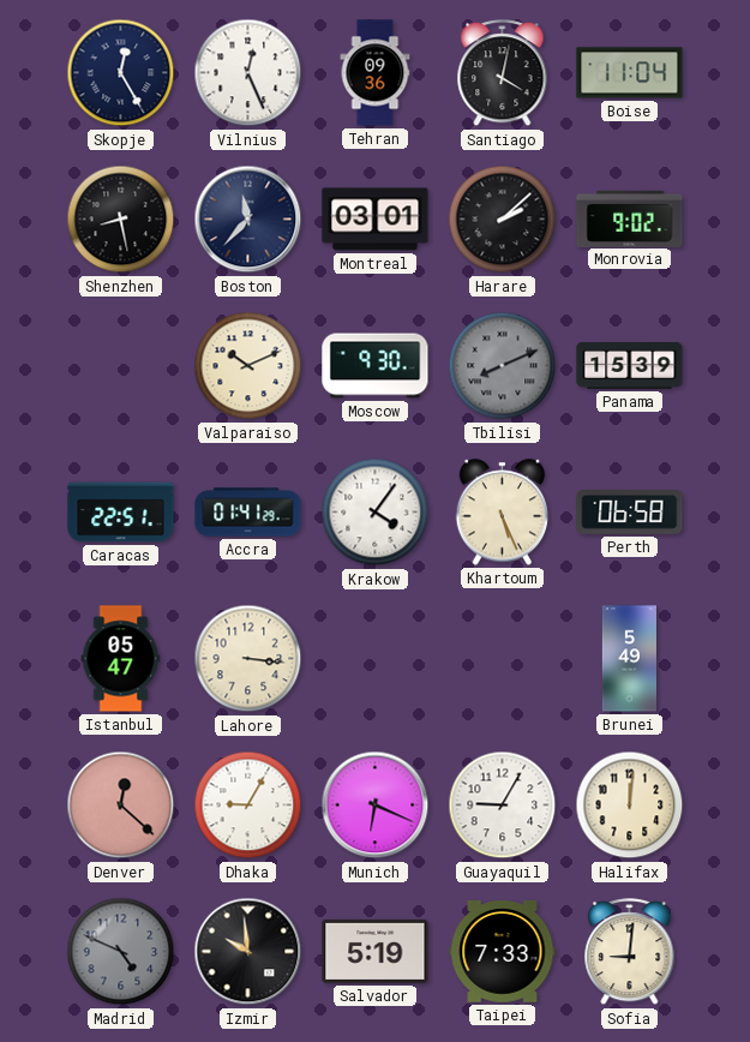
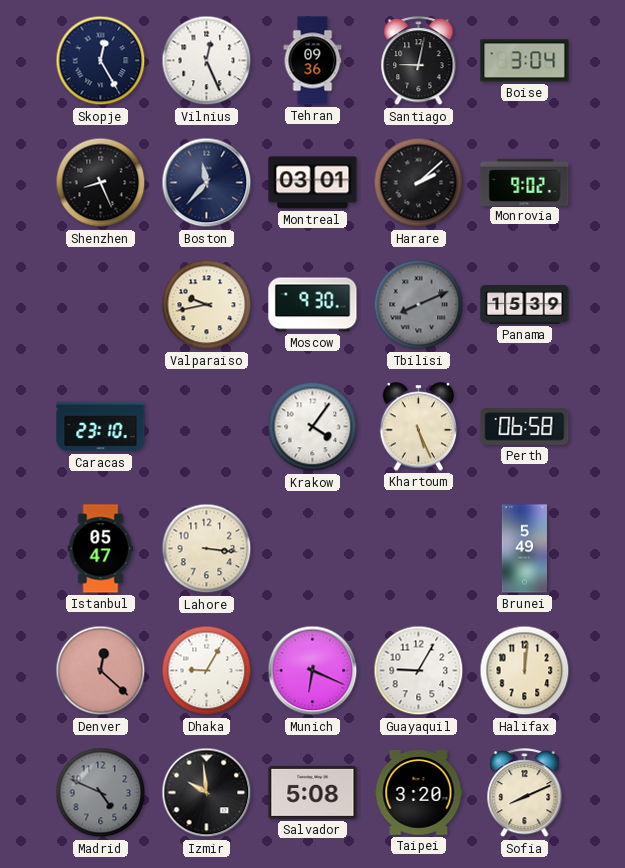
Santiago: 4:02 -> 9:02
Boise: 11:04 -> 3:04
Shenzhen: 8:28 -> 8:26
Valparaiso: 10:11 -> 9:43
Caracas: 22:51 -> 23:10
Accra: 01:41 -> none
Salvador: 5:19 -> 5:08
Taipei: 7:33 -> 3:20
Sofia: 9:01 -> 8:11
